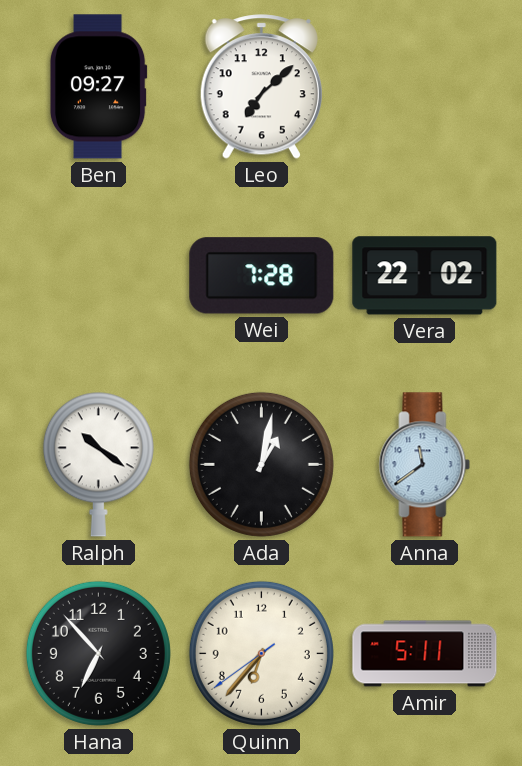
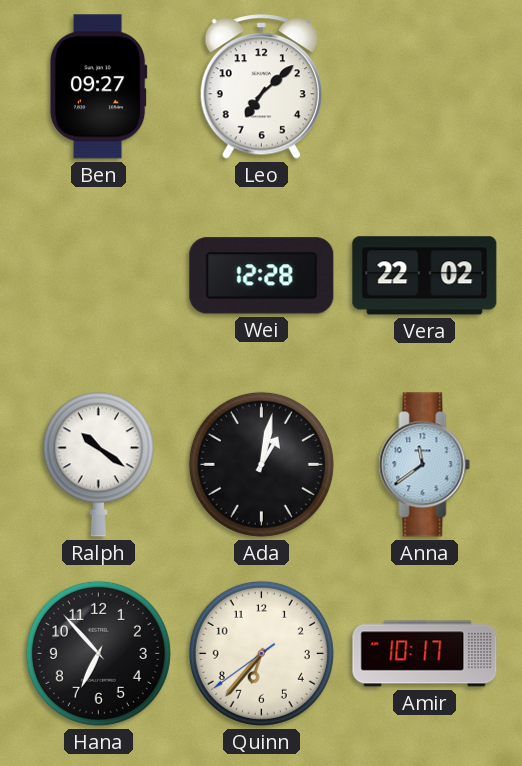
Wei: 7:28 -> 12:28
Amir: 5:11 -> 10:17
